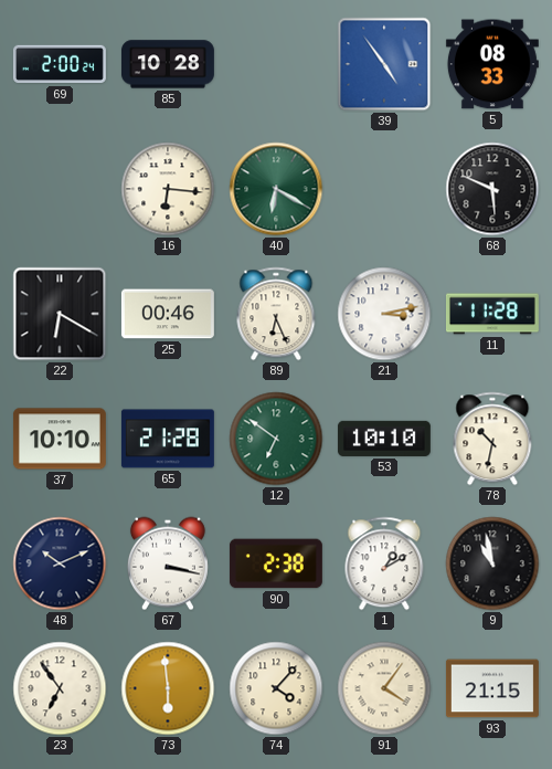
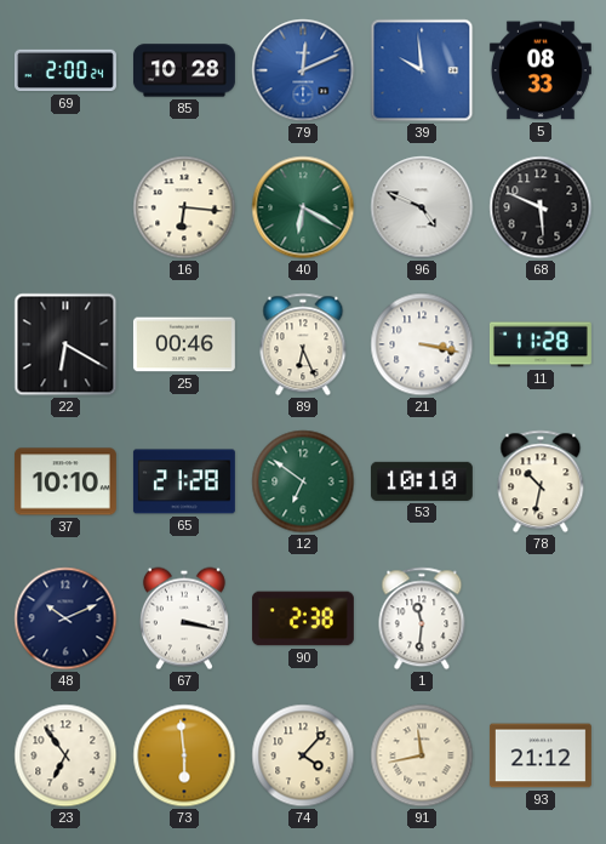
79: none -> 12:11
39: 4:54 -> 9:59
96: none -> 4:49
21: 3:13 -> 3:17
1: 1:10 -> 11:31
9: 10:58 -> none
91: 4:06 -> 11:43
93: 21:15 -> 21:12
